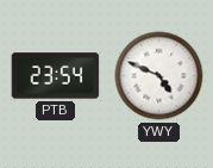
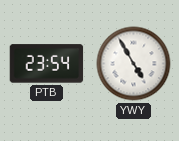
YWY: 4:49 -> 4:55
